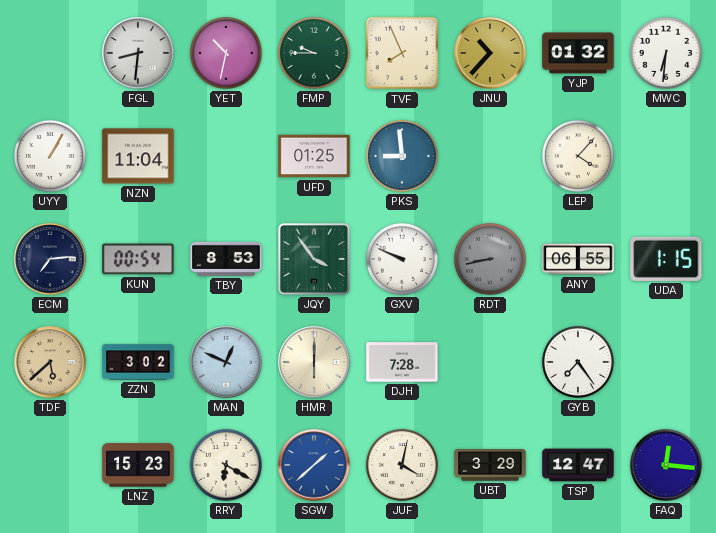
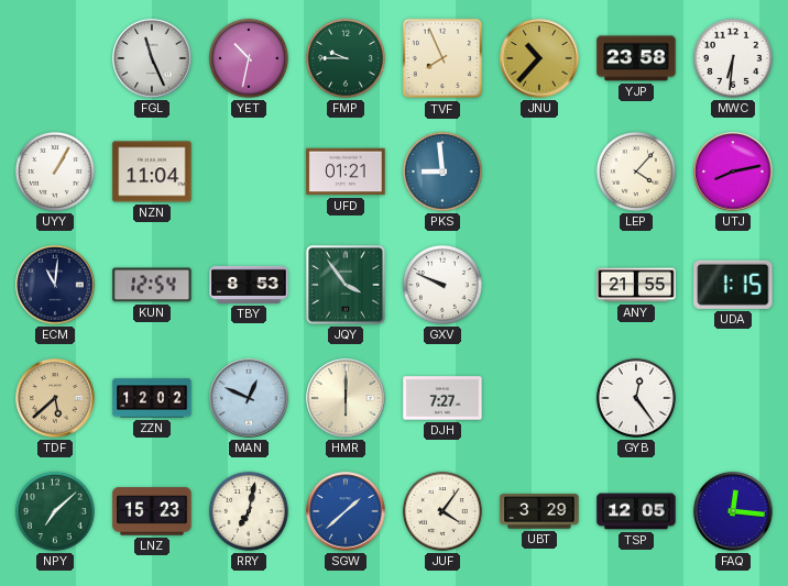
FGL: 8:31 -> 11:26
YJP: 01:32 -> 23:58
UFD: 01:25 -> 01:21
UTJ: none -> 8:13
ECM: 7:14 -> 11:01
KUN: 00:54 -> 12:54
RDT: 8:43 -> none
ANY: 06:55 -> 21:55
ZZN: 3:02 -> 12:02
DJH: 7:28 -> 7:27
GYB: 7:24 -> 12:24
NPY: none -> 7:08
RRY: 6:20 -> 7:02
JUF: 4:02 -> 4:06
TSP: 12:47 -> 12:05
